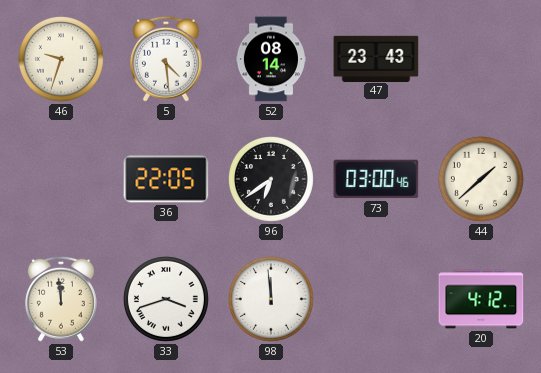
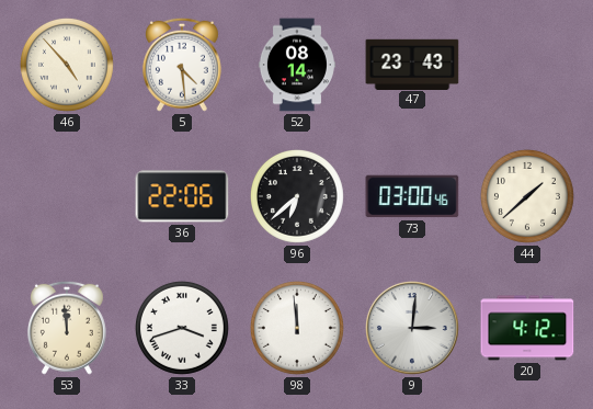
46: 9:33 -> 4:53
36: 22:05 -> 22:06
96: 6:39 -> 6:38
9: none -> 3:01
